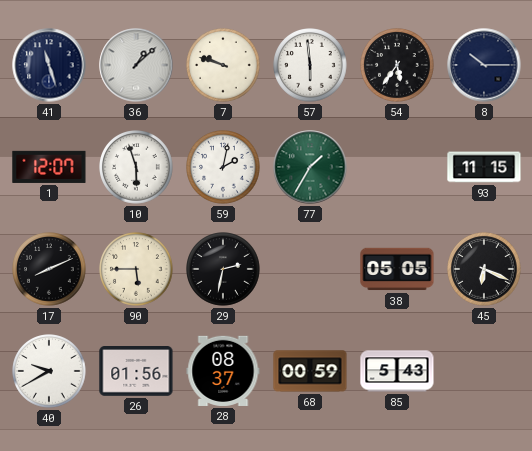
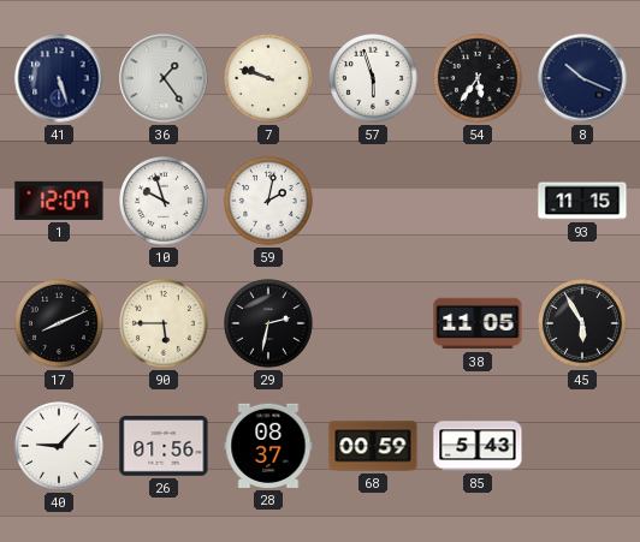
41: 11:27 -> 5:27
36: 1:08 -> 1:24
57: 5:59 -> 5:57
8: 10:15 -> 10:19
10: 5:57 -> 9:57
77: 1:35 -> none
38: 05:05 -> 11:05
45: 6:19 -> 5:55
40: 9:40 -> 9:07
